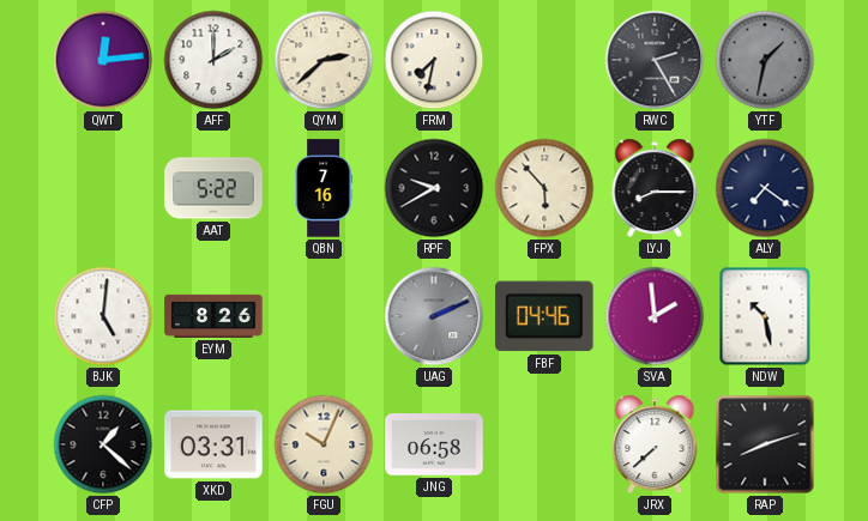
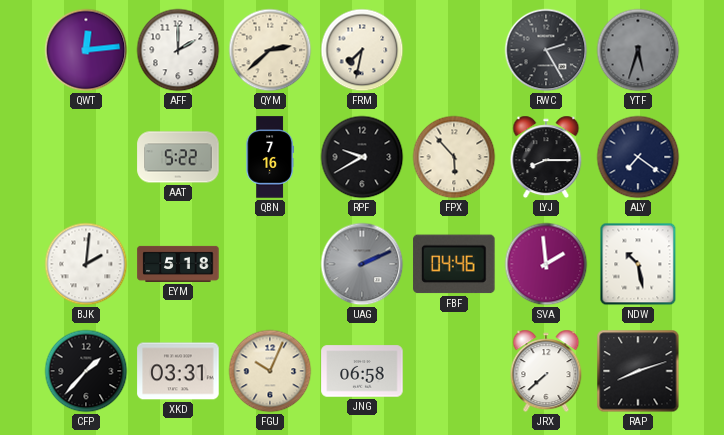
YTF: 1:32 -> 5:33
BJK: 5:01 -> 2:01
EYM: 8:26 -> 5:18
CFP: 1:22 -> 1:37
